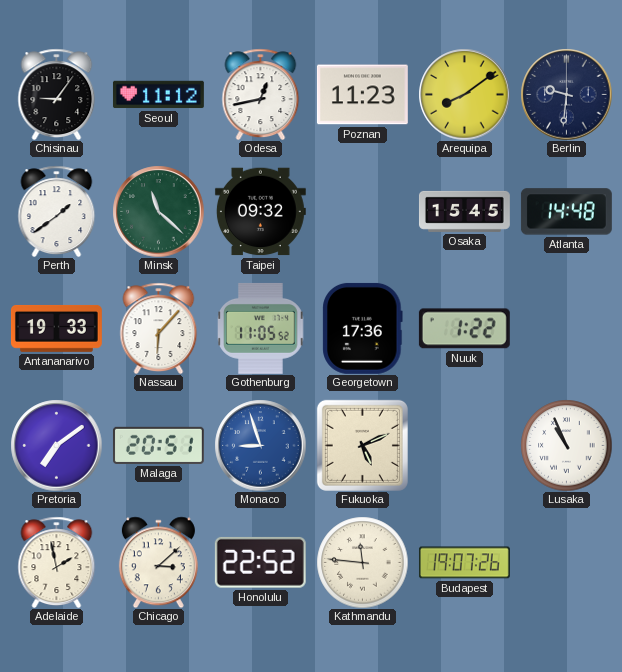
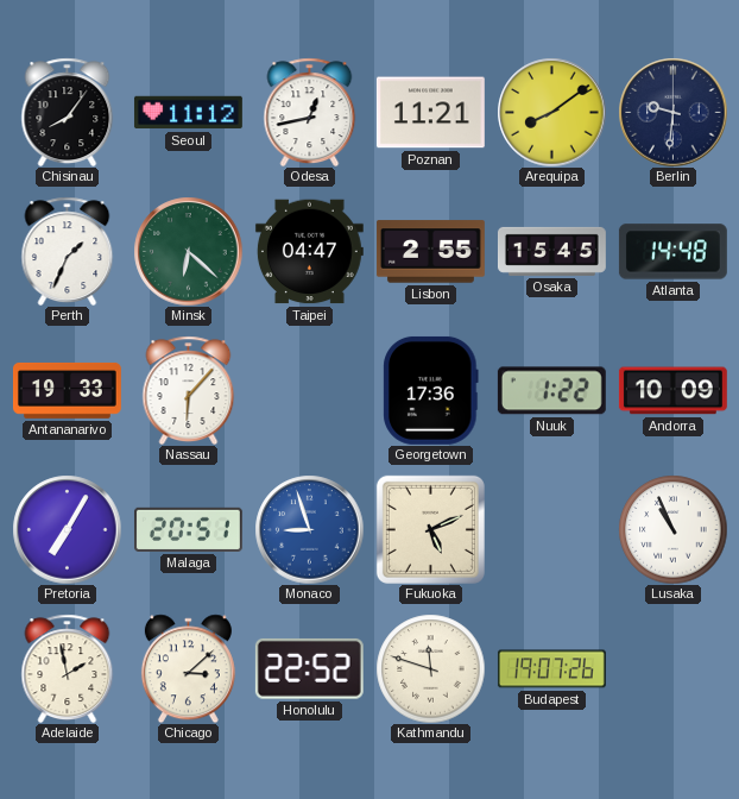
Chisinau: 9:06 -> 8:06
Poznan: 11:23 -> 11:21
Perth: 1:39 -> 1:34
Minsk: 11:22 -> 6:22
Taipei: 09:32 -> 04:47
Lisbon: none -> 2:55
Gothenburg: 11:05 -> none
Andorra: none -> 10:09
Pretoria: 7:09 -> 7:05
Kathmandu: 11:46 -> 11:48
